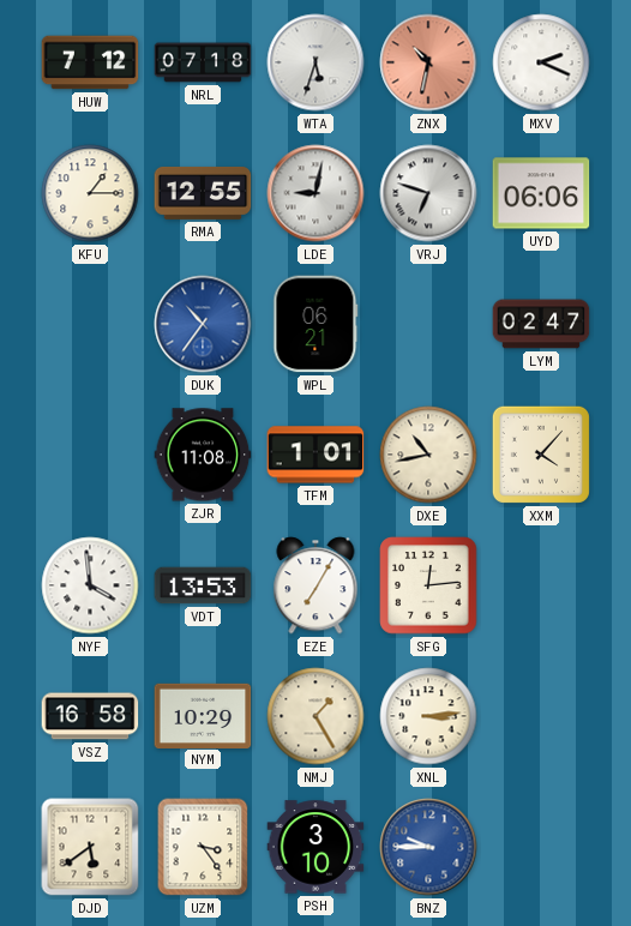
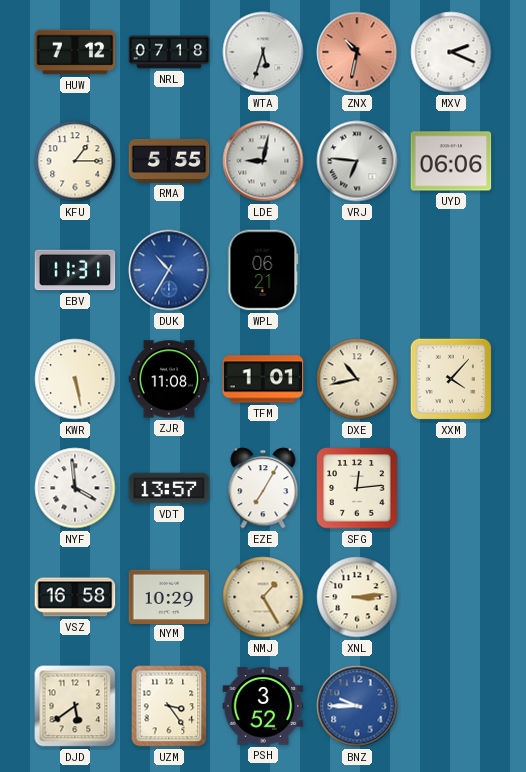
RMA: 12:55 -> 5:55
VRJ: 6:48 -> 6:46
EBV: none -> 11:31
DUK: 10:36 -> 10:35
LYM: 02:47 -> none
KWR: none -> 5:28
VDT: 13:53 -> 13:57
PSH: 3:10 -> 3:52
